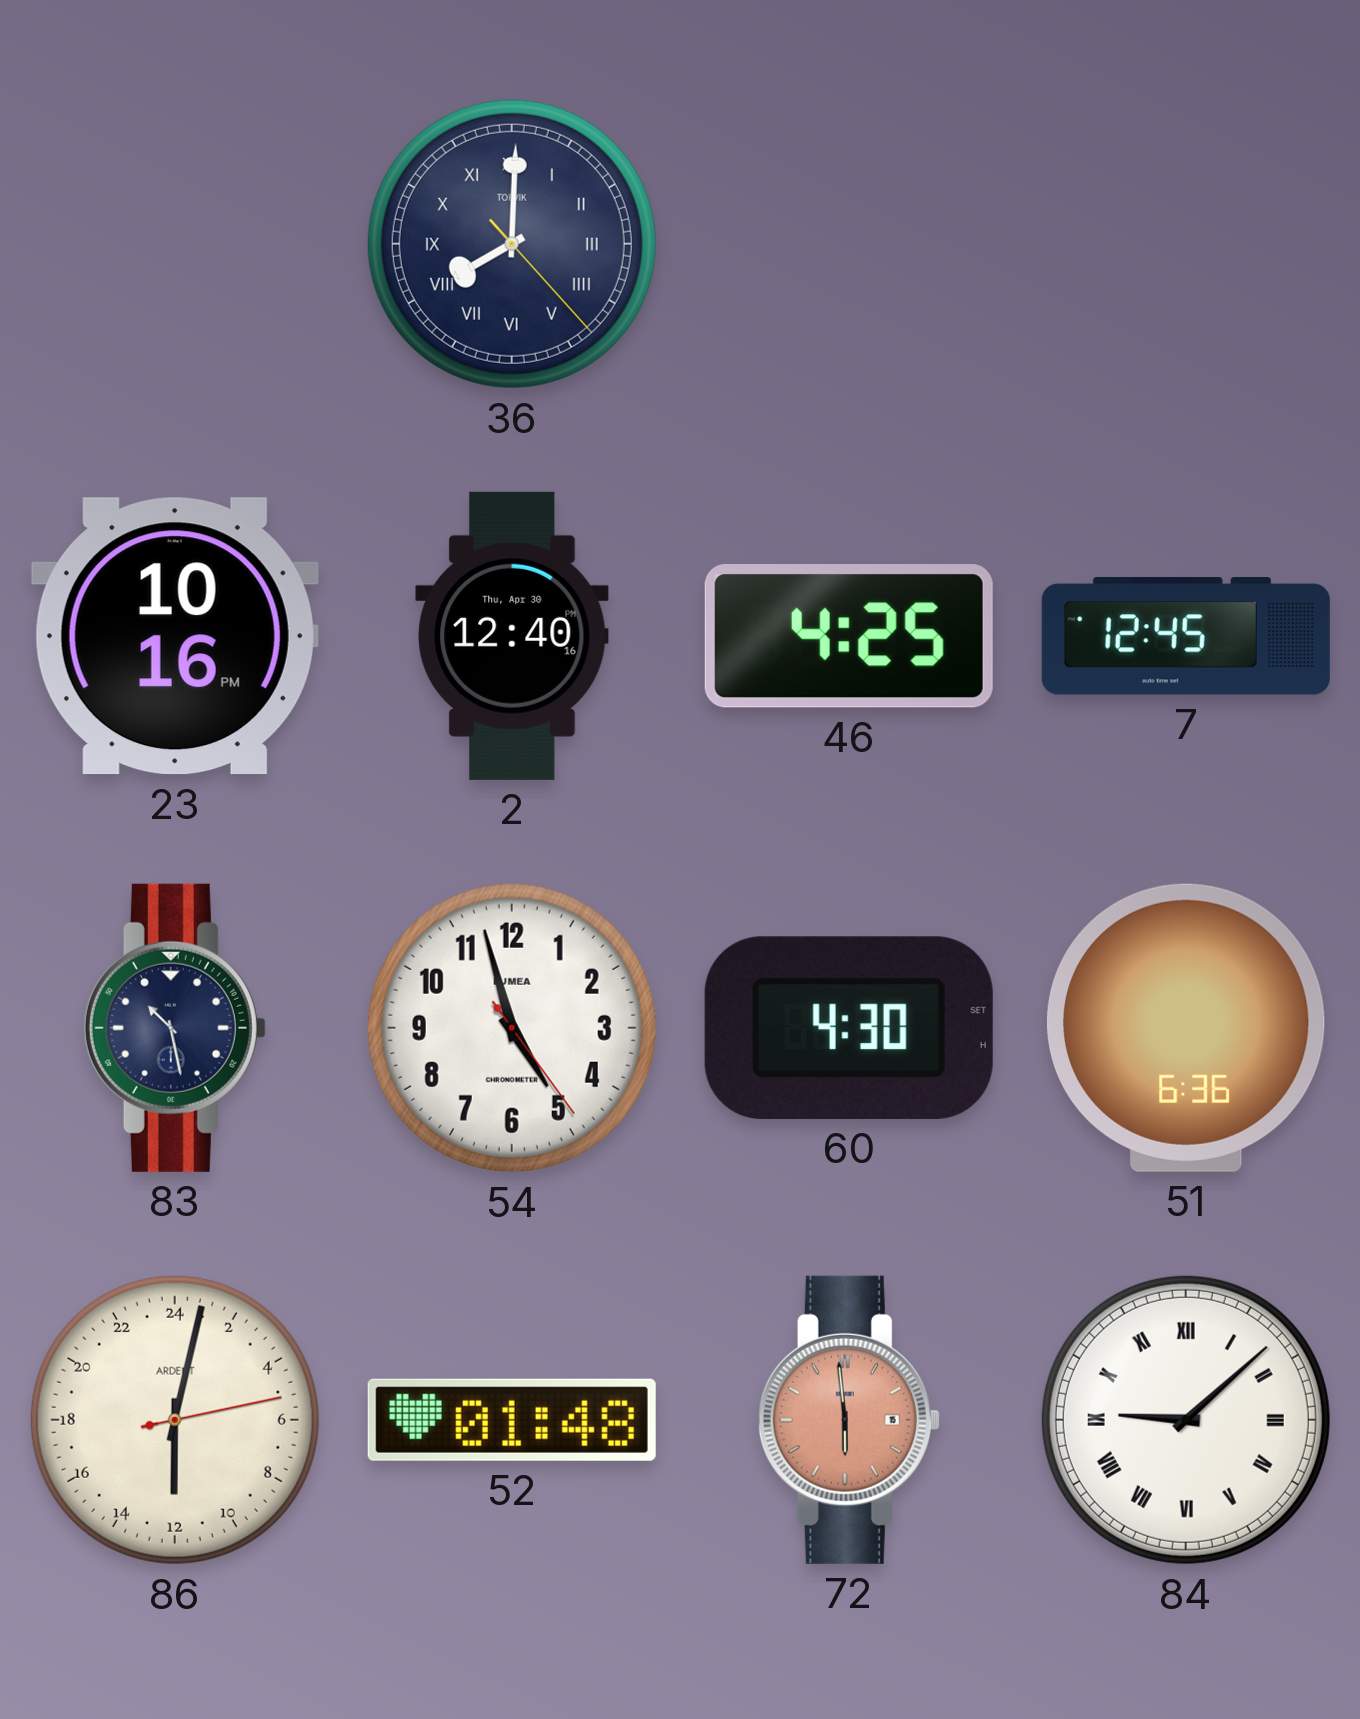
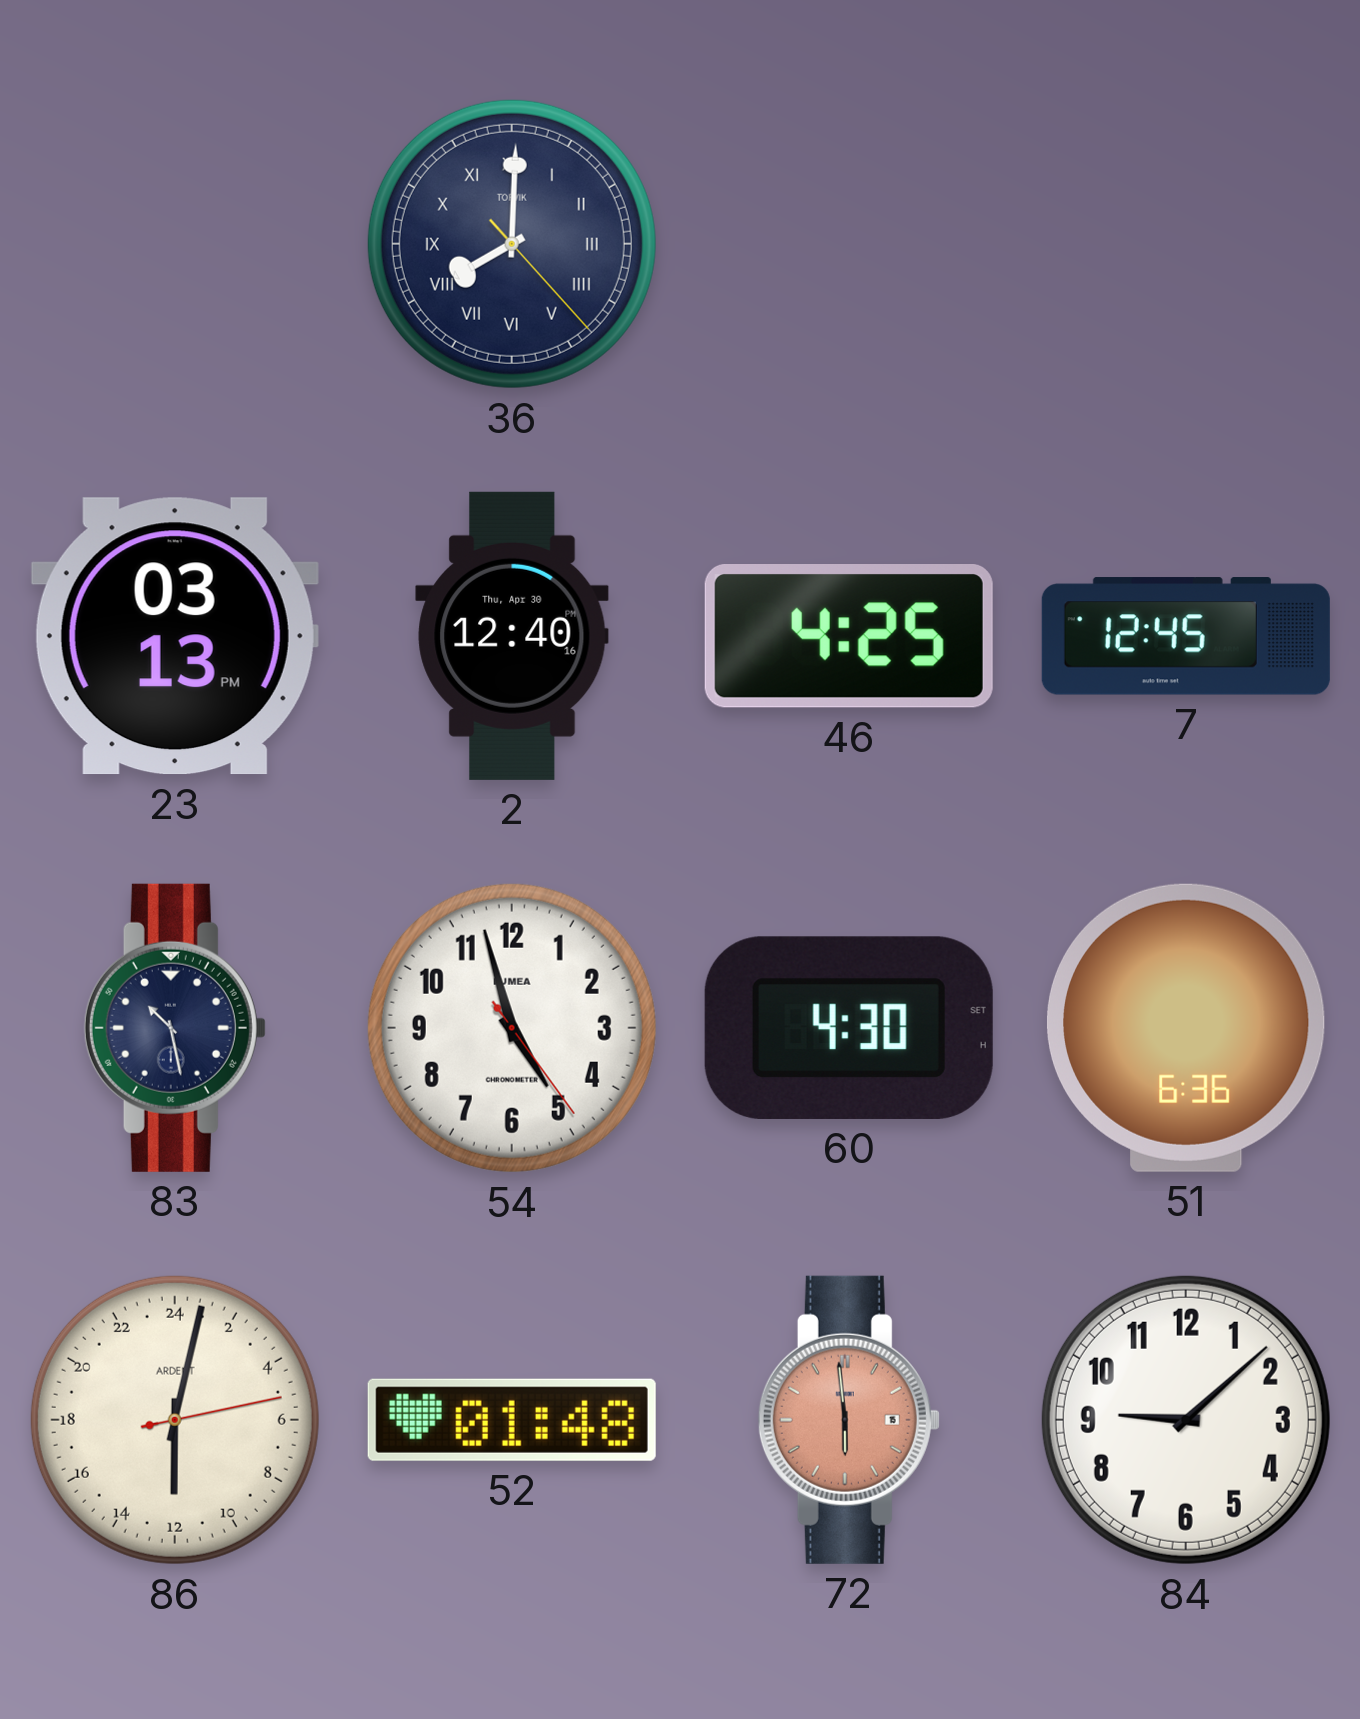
23: 10:16 -> 03:13
84 numerals: Roman -> Arabic
